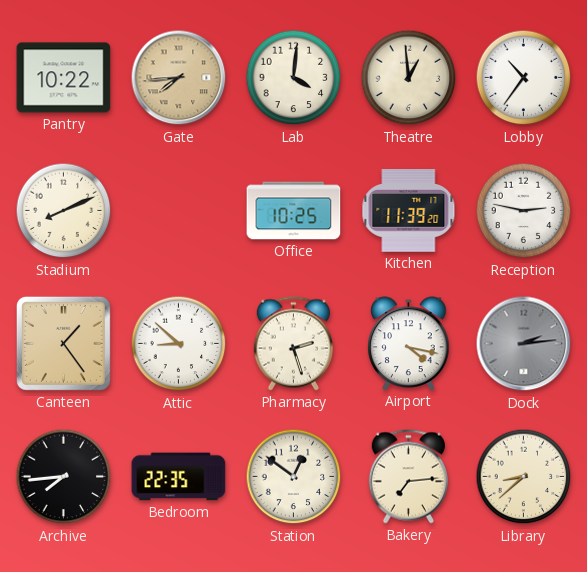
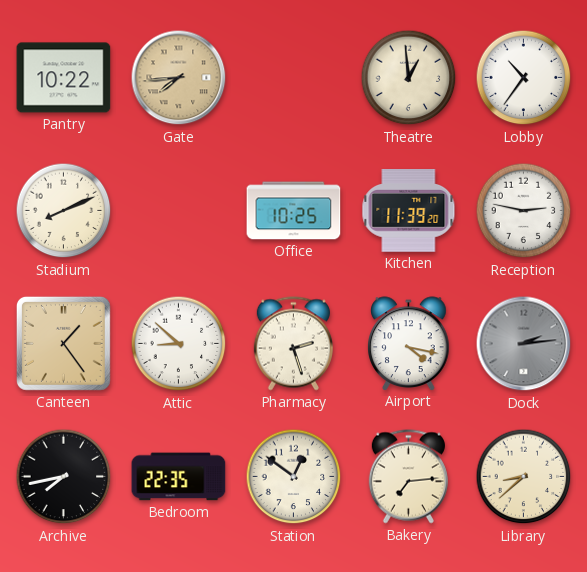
Lab: 4:01 -> none
Archive: 7:44 -> 7:43
